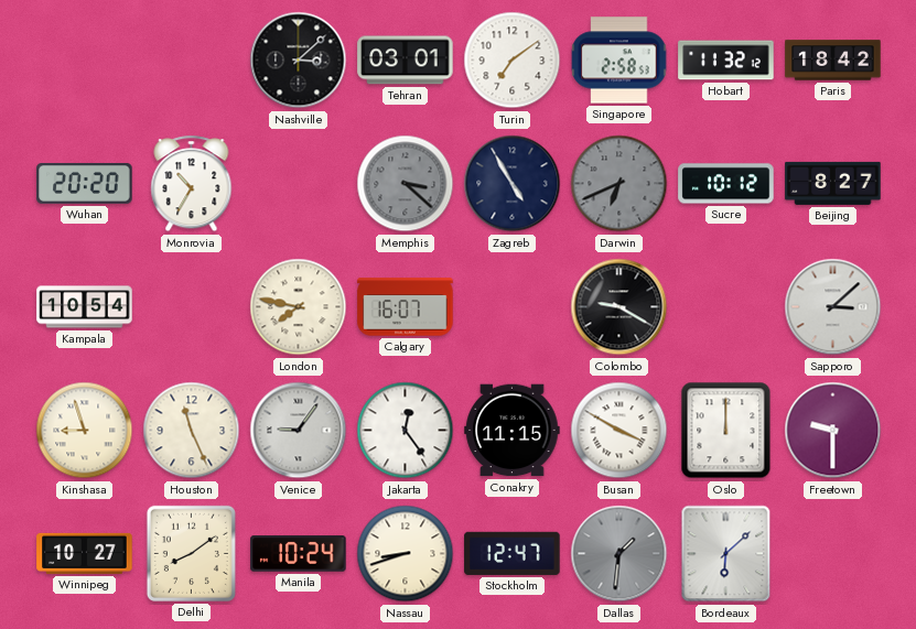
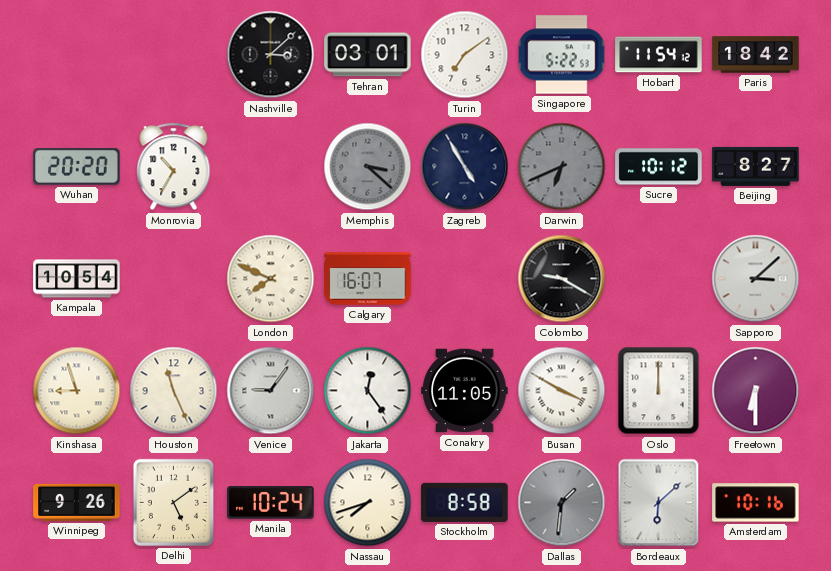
Singapore: 2:58 -> 5:22
Hobart: 11:32 -> 11:54
London: 7:47 -> 7:49
Conakry: 11:15 -> 11:05
Freetown: 9:30 -> 6:30
Winnipeg: 10:27 -> 9:26
Delhi: 8:09 -> 5:09
Nassau: 8:42 -> 7:42
Stockholm: 12:47 -> 8:58
Amsterdam: none -> 10:16
